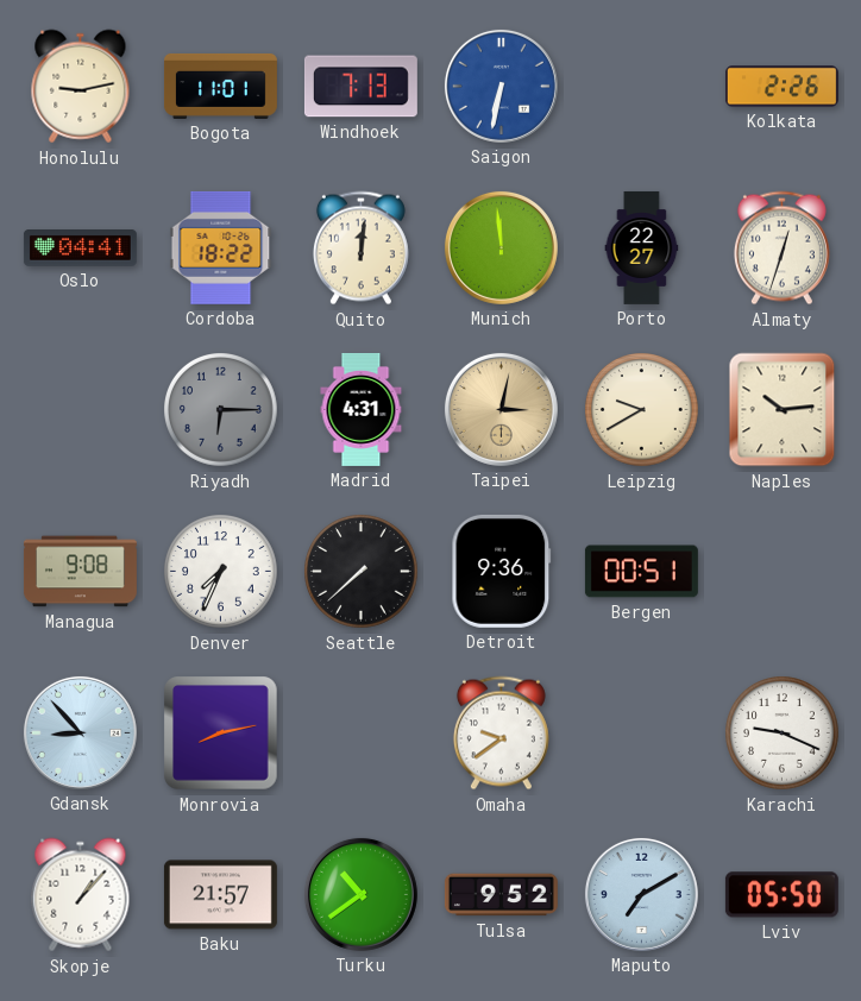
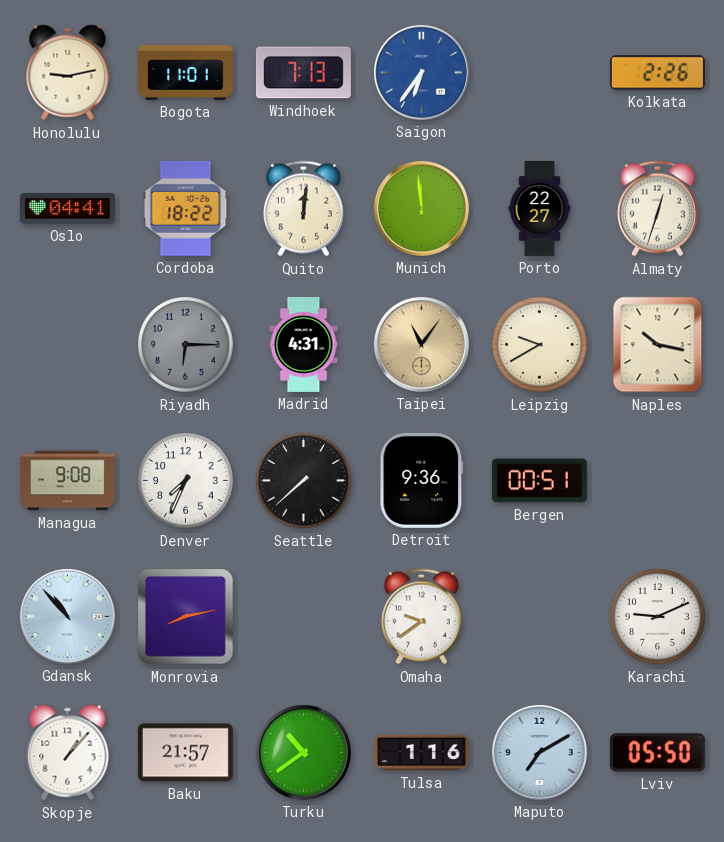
Saigon: 6:32 -> 6:36
Taipei: 3:02 -> 11:06
Naples: 10:14 -> 10:17
Gdansk: 8:53 -> 10:53
Karachi: 9:19 -> 9:11
Tulsa: 9:52 -> 1:16
